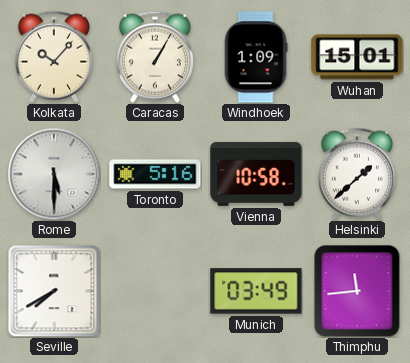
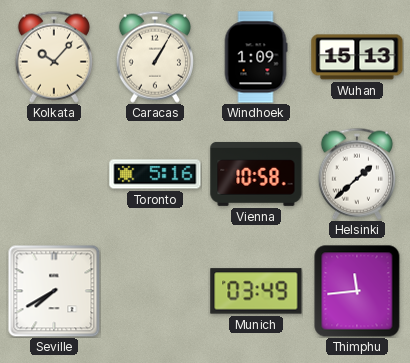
Wuhan: 15:01 -> 15:13
Rome: 5:30 -> none
